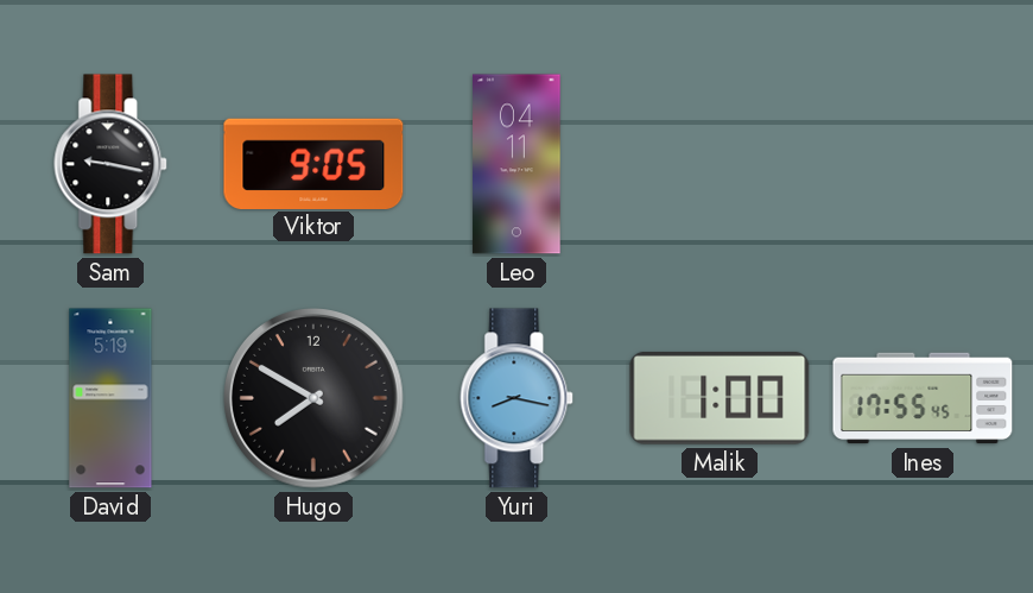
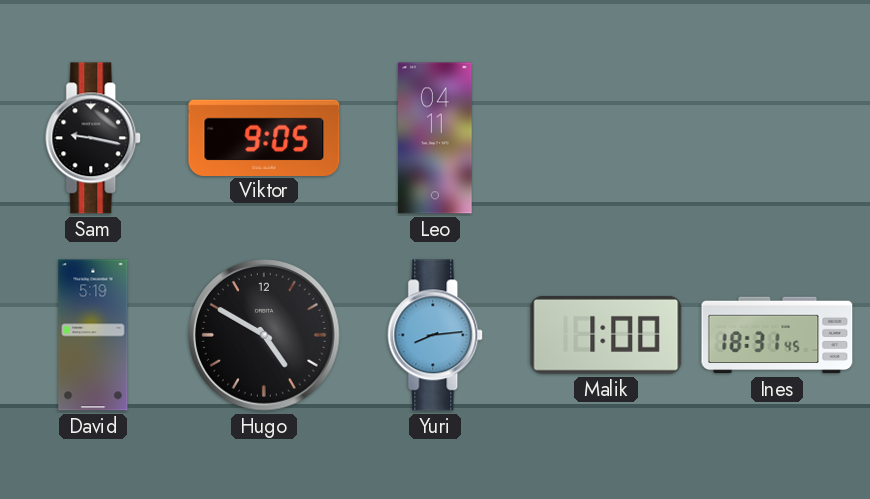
Hugo: 7:50 -> 4:50
Yuri: 8:17 -> 8:14
Ines: 17:55 -> 18:31
